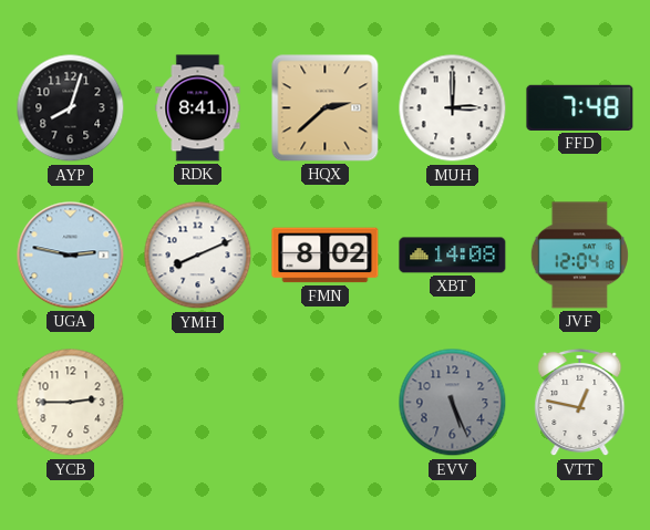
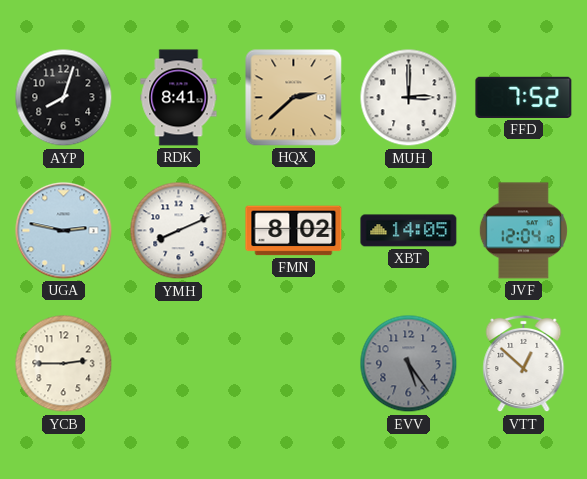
FFD: 7:48 -> 7:52
XBT: 14:08 -> 14:05
EVV: 5:26 -> 5:24
VTT: 12:47 -> 12:52
